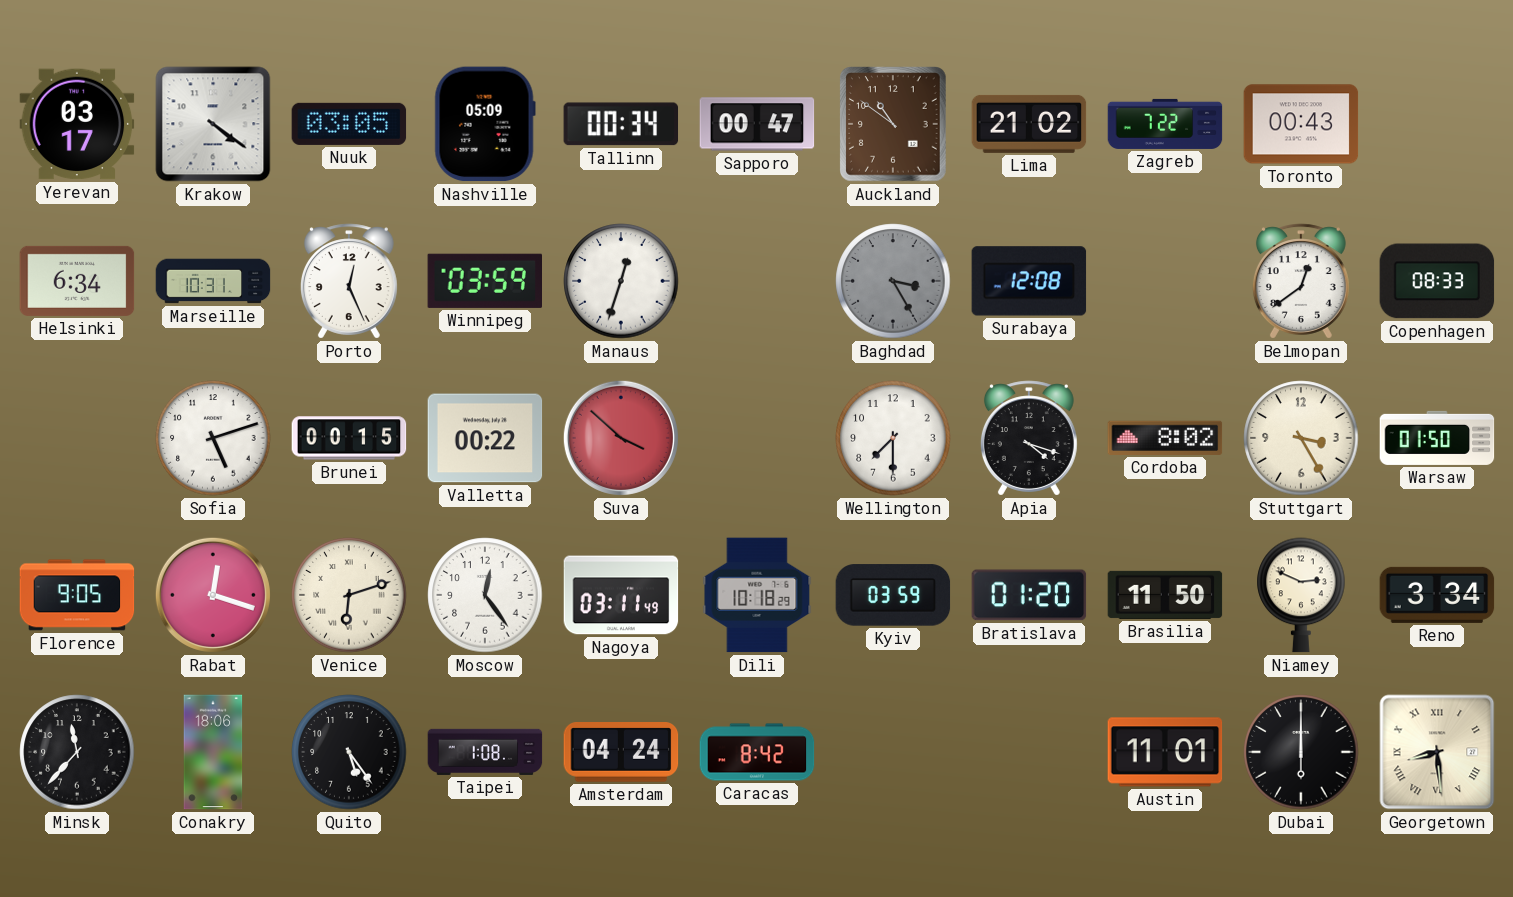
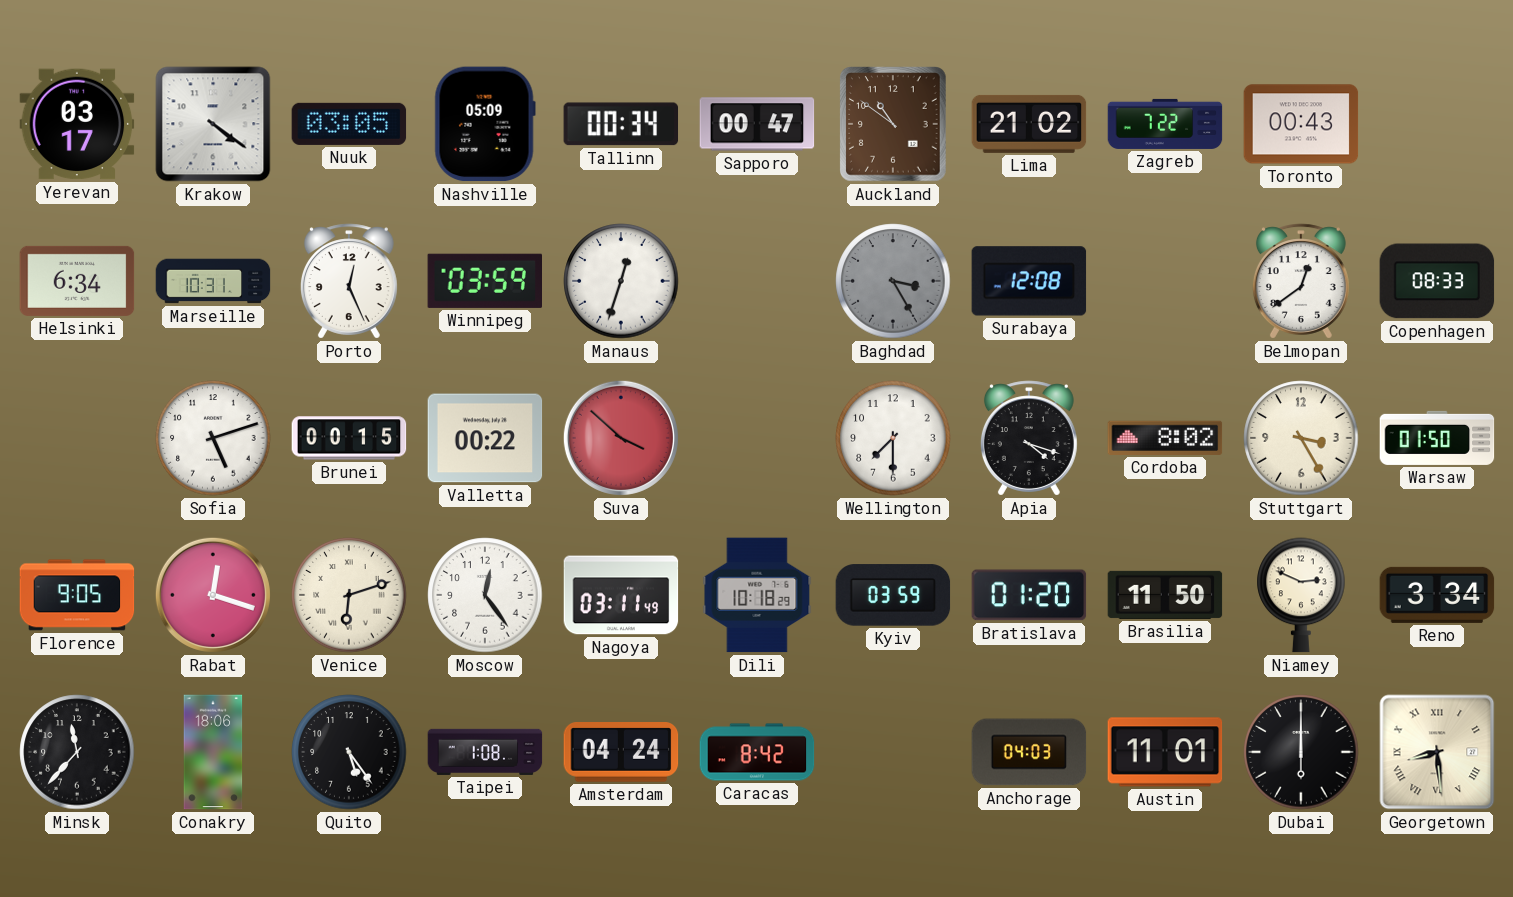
Anchorage: none -> 04:03
